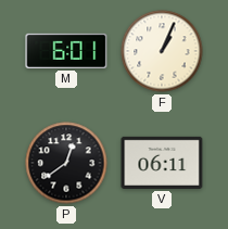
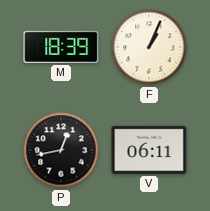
M: 6:01 -> 18:39
P: 12:39 -> 12:43
